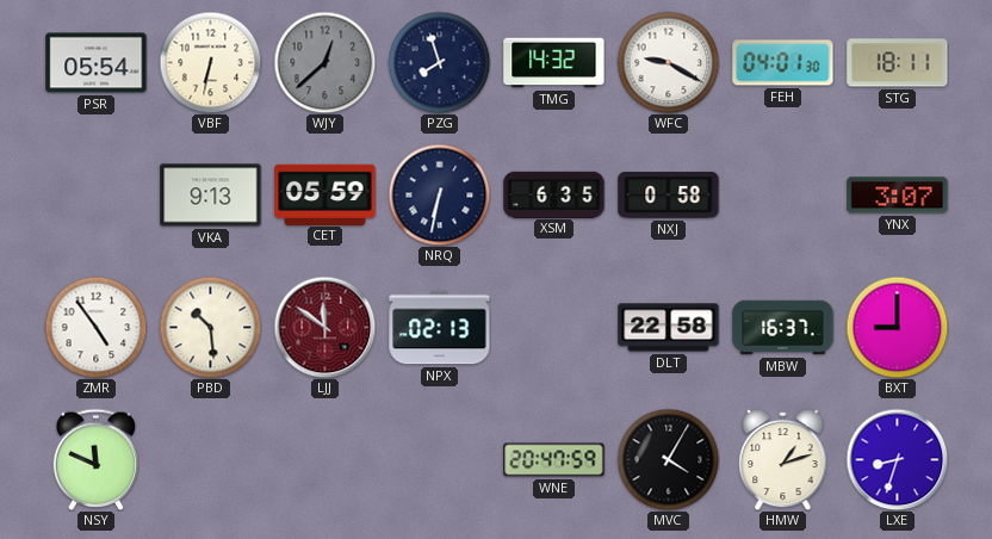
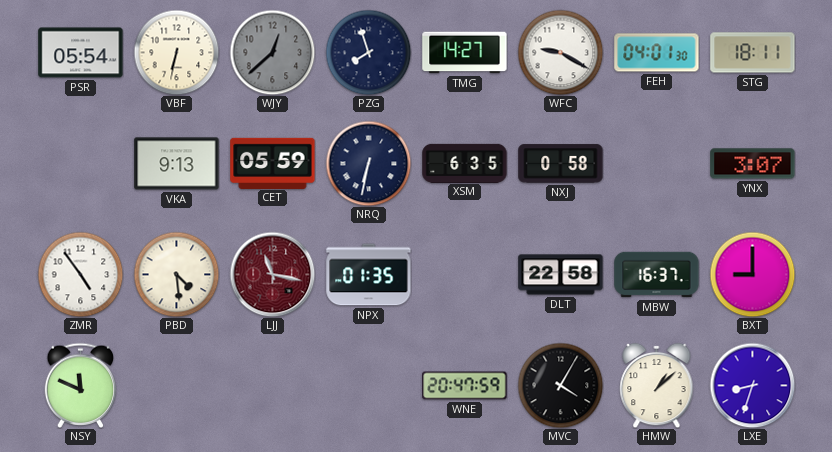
TMG: 14:32 -> 14:27
PBD: 10:29 -> 4:29
LJJ: 11:51 -> 11:17
NPX: 02:13 -> 01:35
HMW: 1:12 -> 1:08
